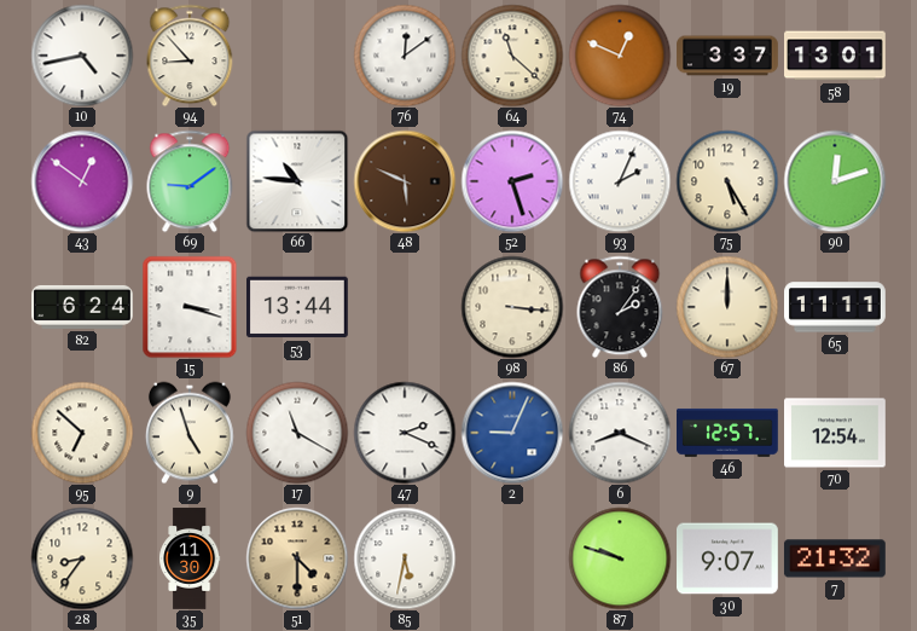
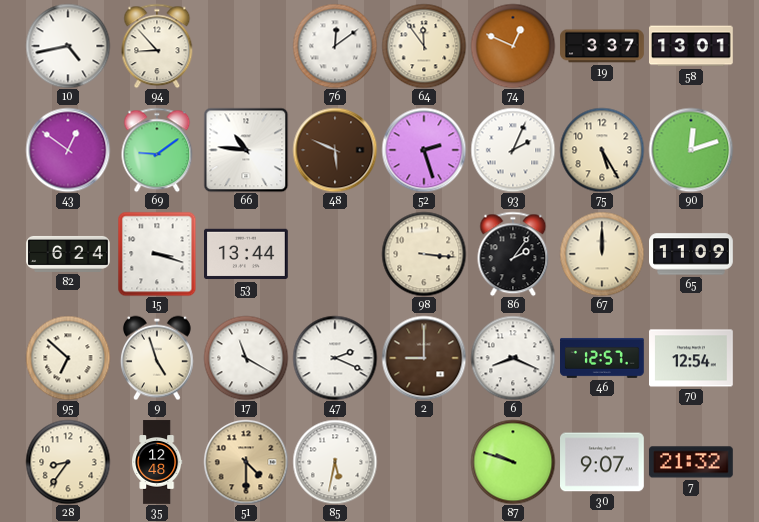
64: 11:22 -> 11:54
65: 11:11 -> 11:09
2: 9:04 -> 9:00
2 dial: blue -> brown
35: 11:30 -> 12:48
